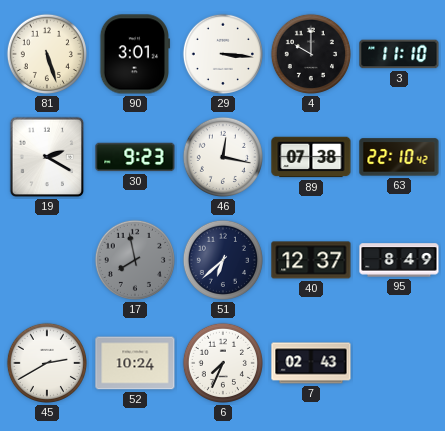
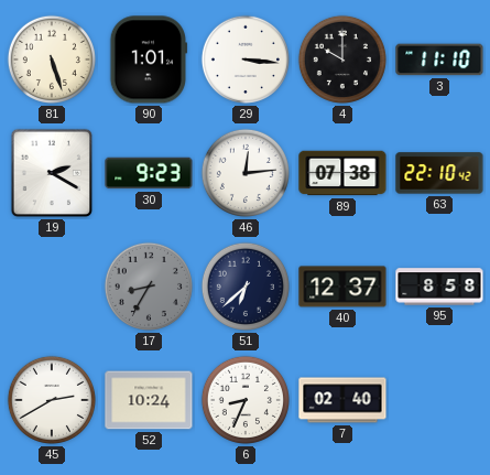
90: 3:01 -> 1:01
46: 12:17 -> 12:14
17: 7:58 -> 8:35
95: 8:49 -> 8:58
6: 7:34 -> 8:34
7: 02:43 -> 02:40
